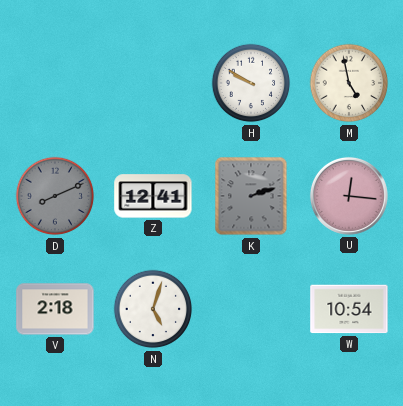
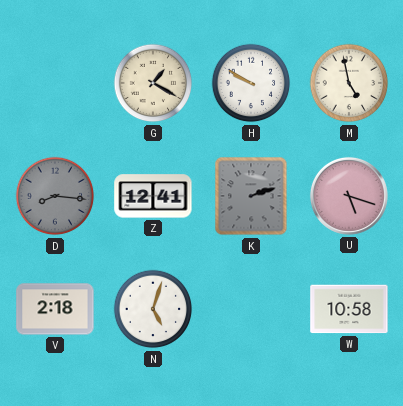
G: none -> 1:20
D: 8:11 -> 8:16
U: 12:16 -> 5:18
W: 10:54 -> 10:58
